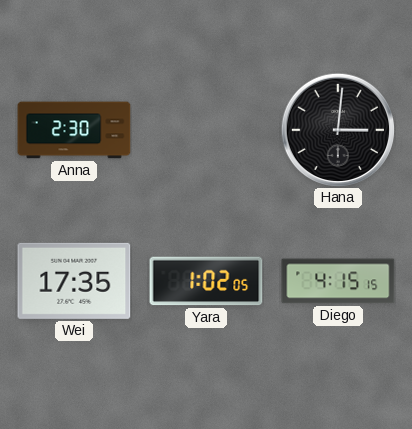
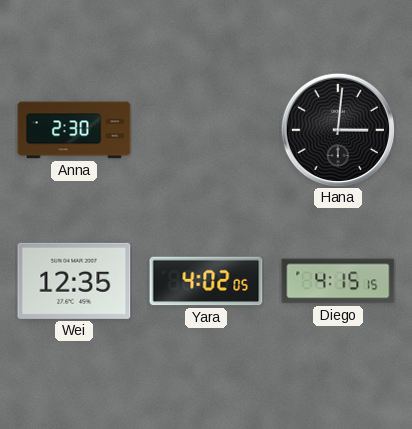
Wei: 17:35 -> 12:35
Yara: 1:02 -> 4:02
